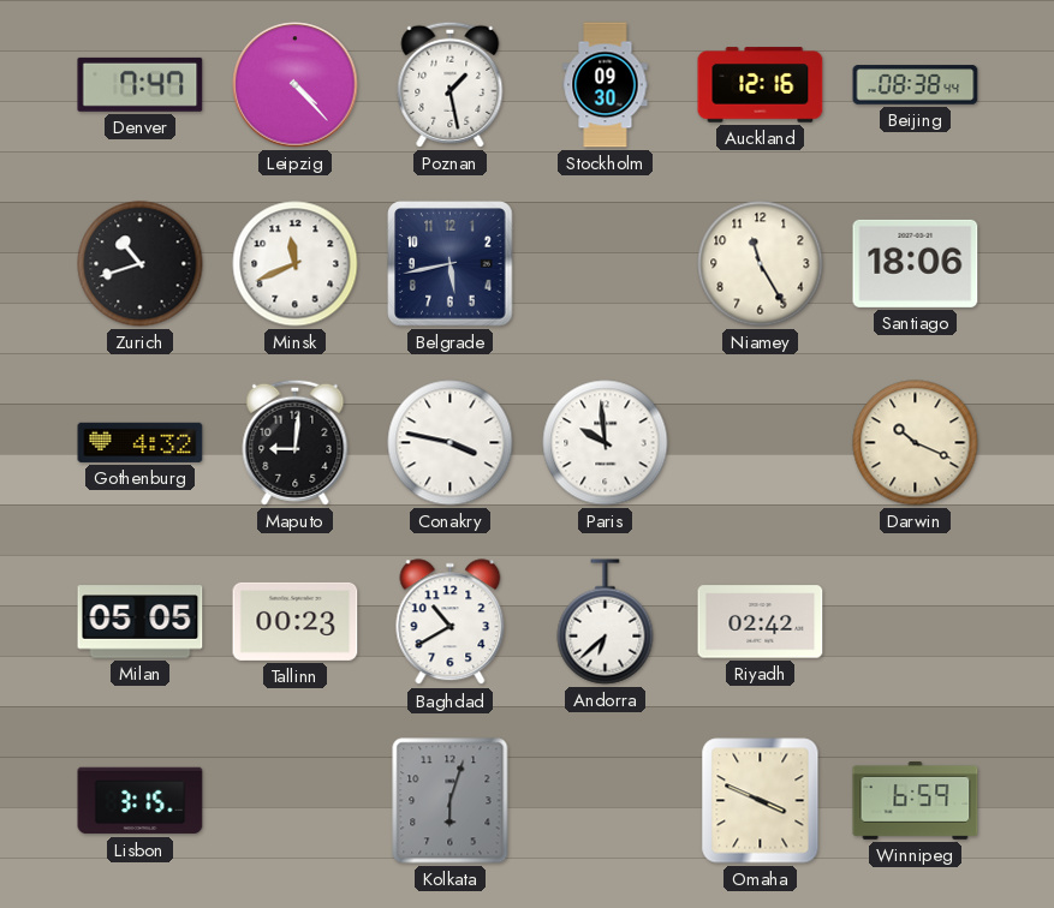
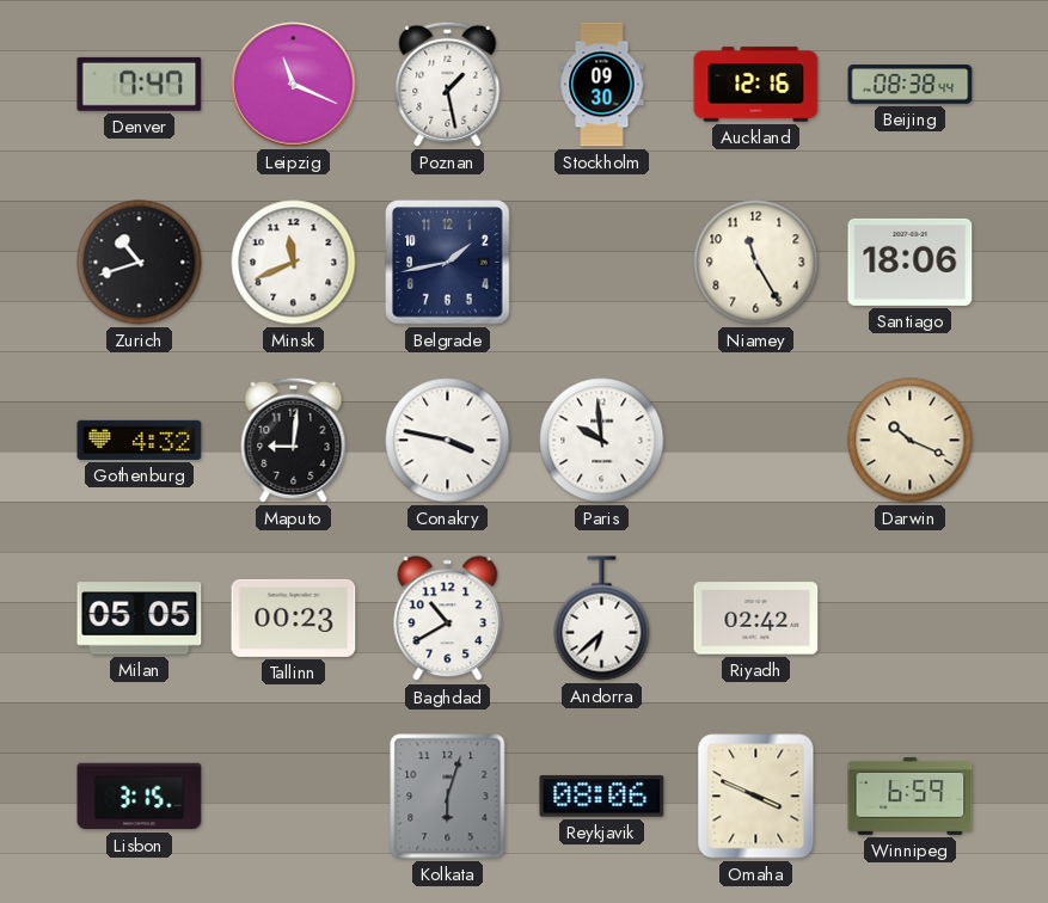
Leipzig: 4:23 -> 11:19
Belgrade: 5:43 -> 1:43
Reykjavik: none -> 08:06
